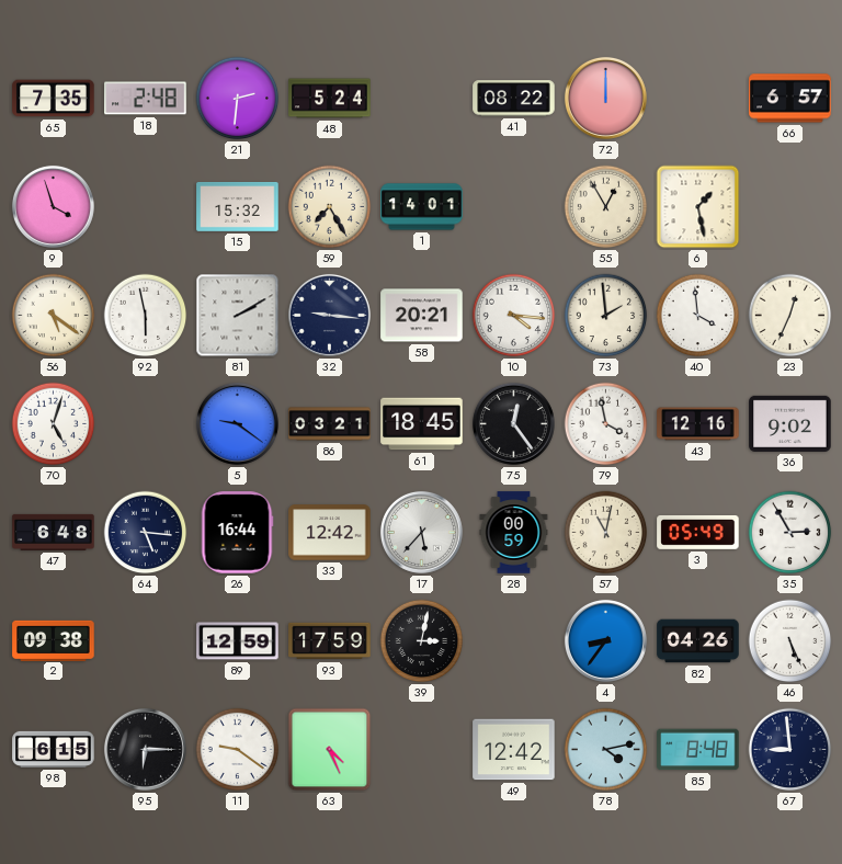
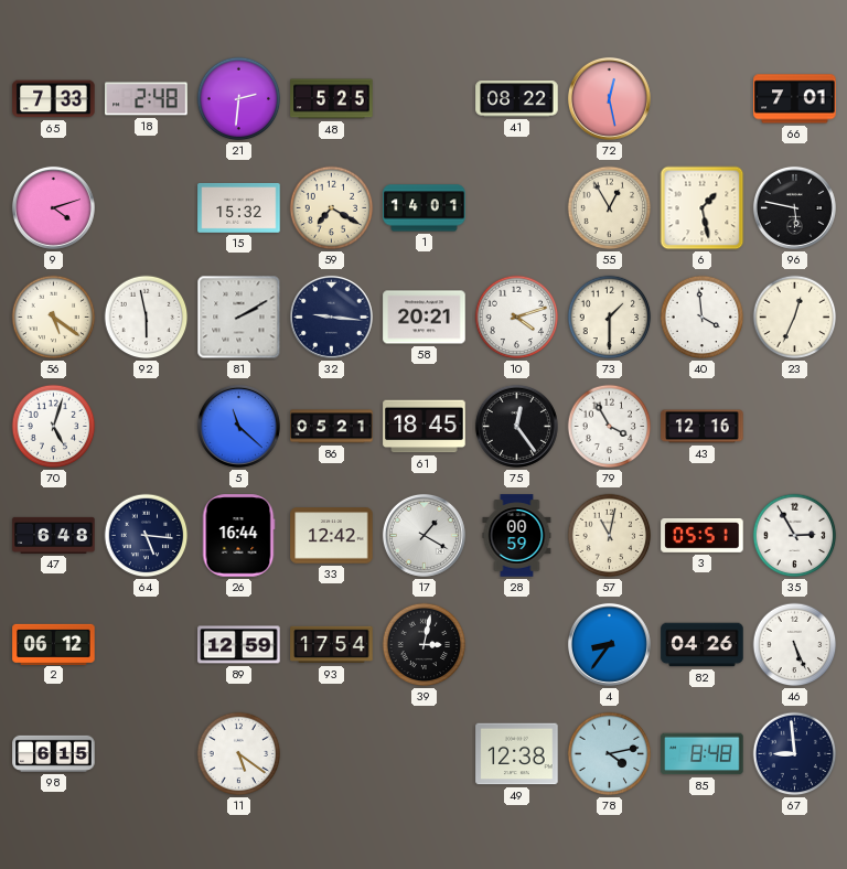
65: 7:35 -> 7:33
48: 5:24 -> 5:25
72: 12:00 -> 12:28
66: 6:57 -> 7:01
9: 3:57 -> 4:12
59: 7:25 -> 7:20
96: none -> 5:47
10: 4:16 -> 4:12
73: 1:59 -> 1:30
5: 9:21 -> 11:22
86: 03:21 -> 05:21
79: 3:58 -> 3:55
36: 9:02 -> none
17: 5:37 -> 1:20
3: 05:49 -> 05:51
2: 09:38 -> 06:12
93: 17:59 -> 17:54
95: 6:15 -> none
11: 9:21 -> 5:21
63: 4:26 -> none
49: 12:42 -> 12:38
